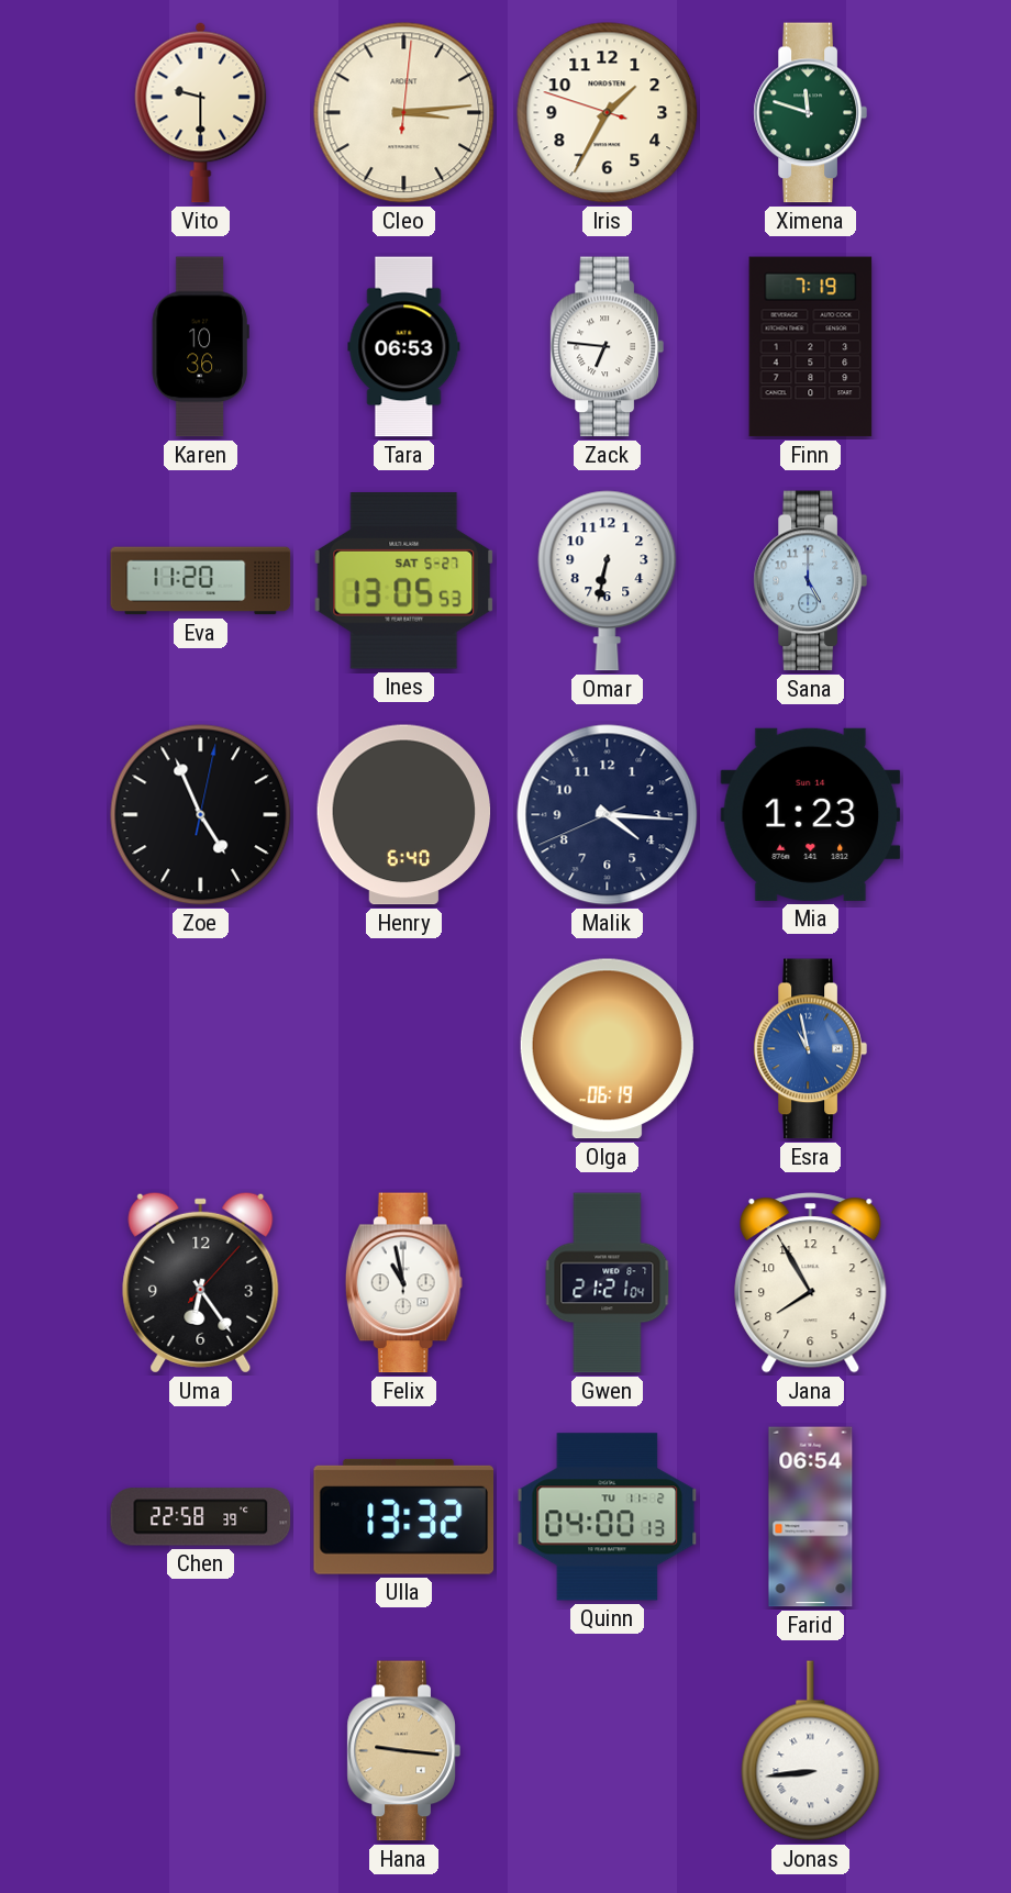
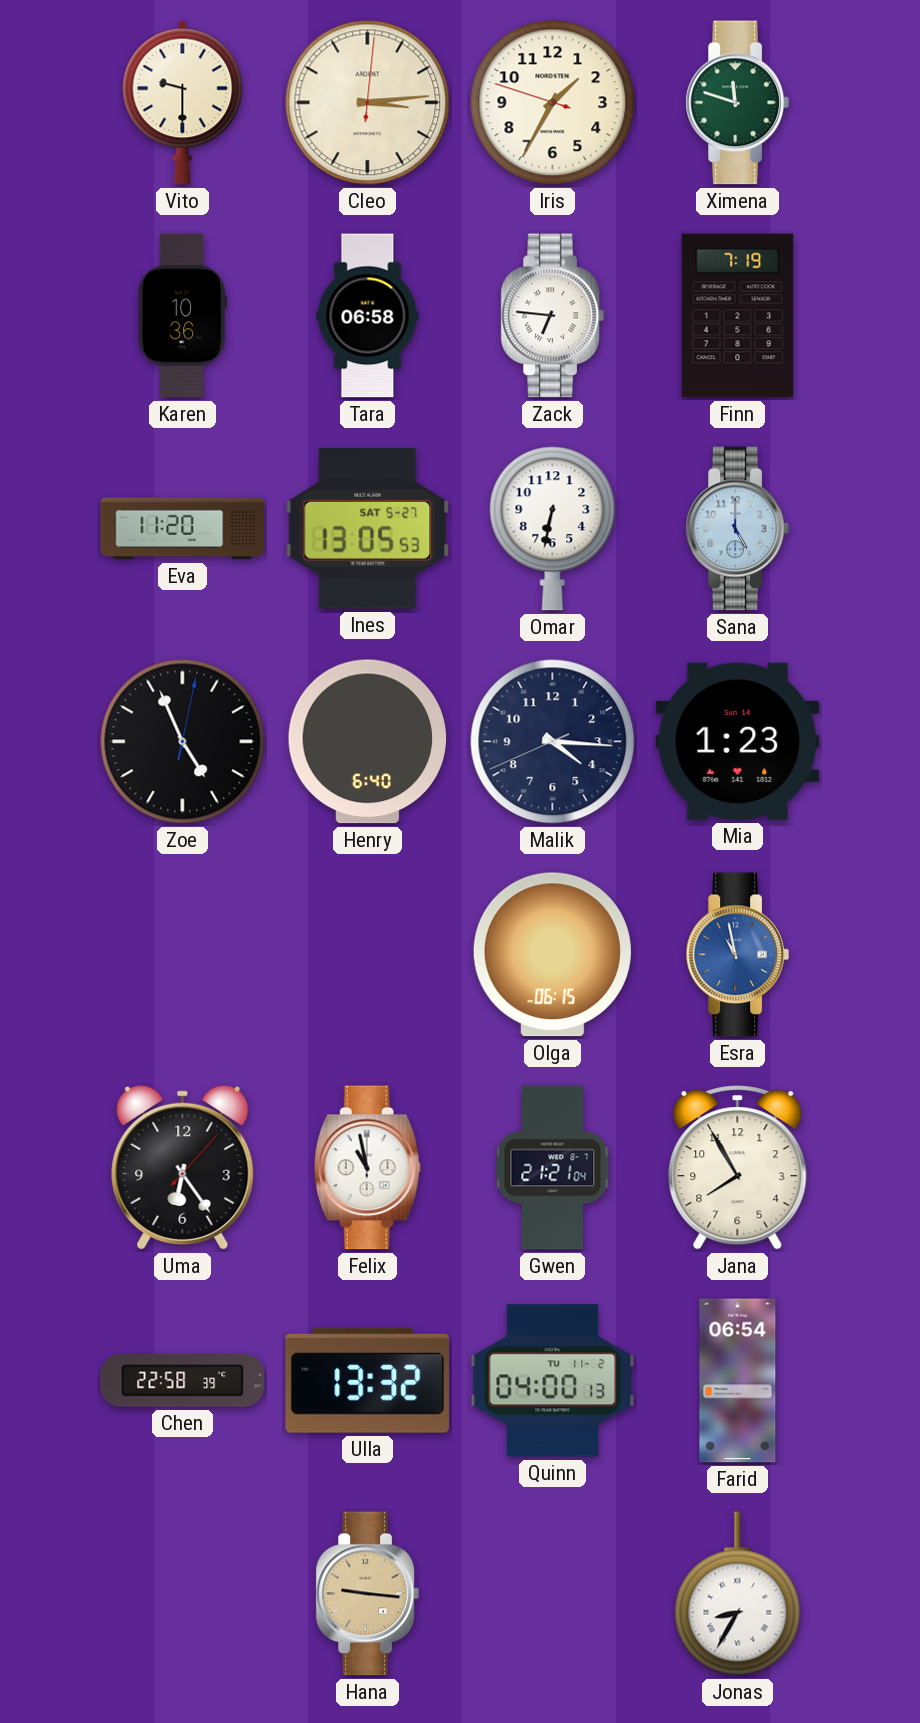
Tara: 06:53 -> 06:58
Olga: 06:19 -> 06:15
Jonas: 8:44 -> 8:35
